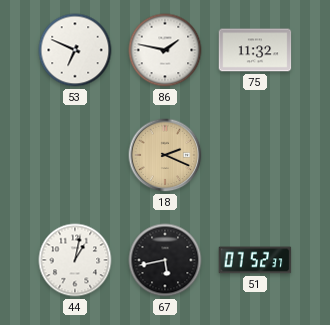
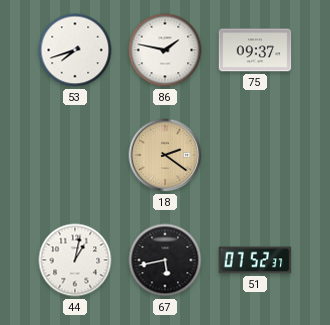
53: 6:49 -> 7:42
75: 11:32 -> 09:37
18: 2:19 -> 2:21
